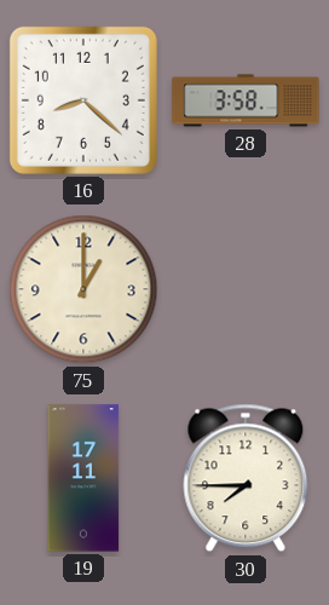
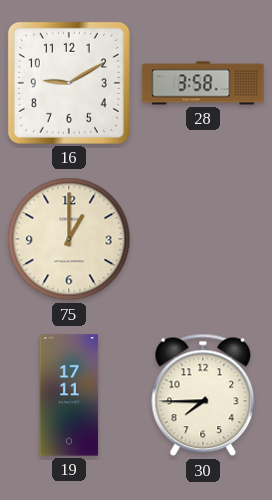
16: 8:22 -> 9:10
